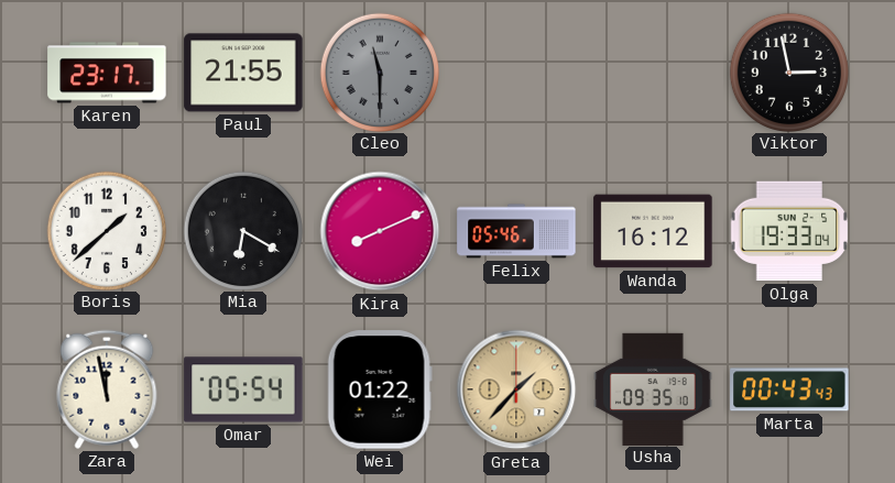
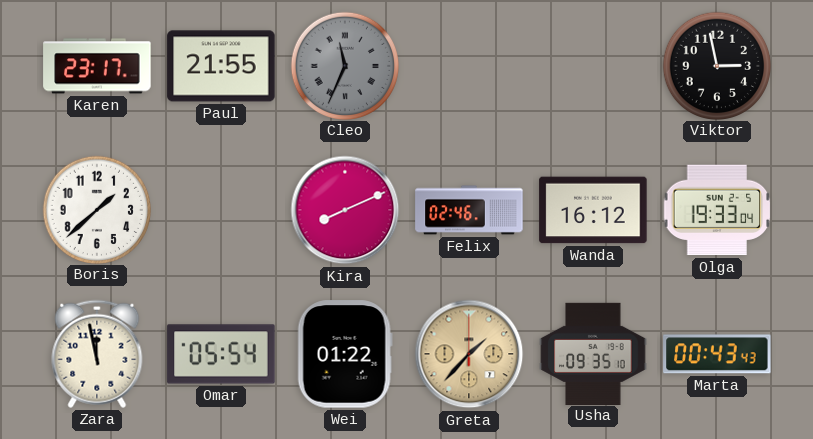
Cleo: 11:30 -> 11:34
Mia: 6:20 -> none
Felix: 05:46 -> 02:46
